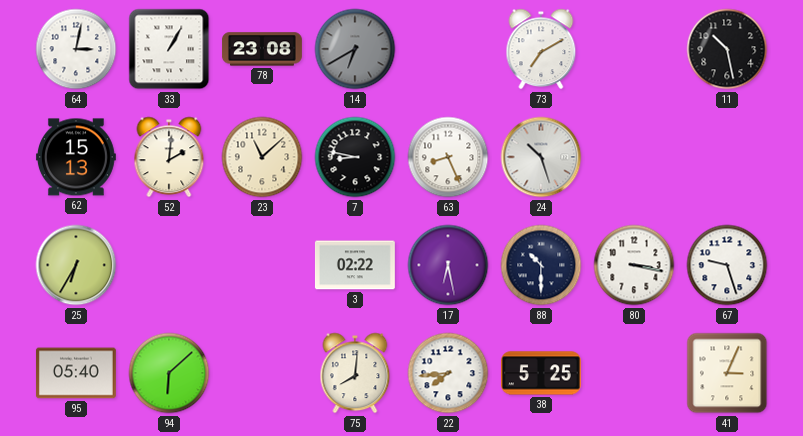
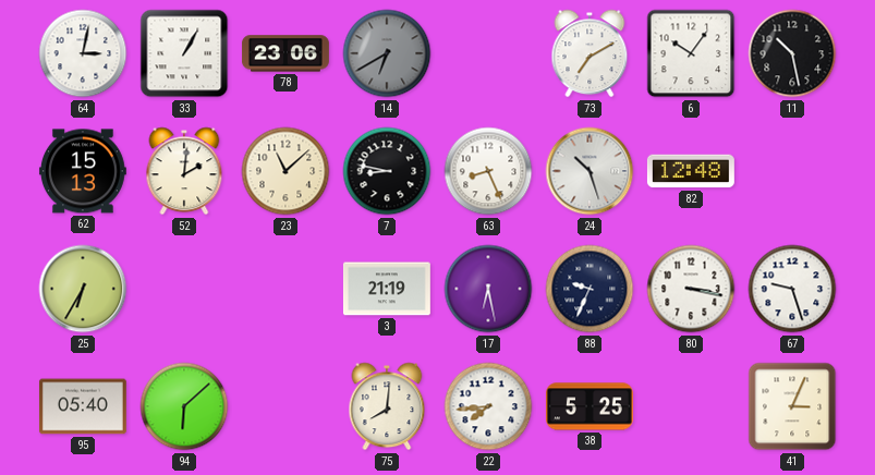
78: 23:08 -> 23:06
6: none -> 10:06
82: none -> 12:48
3: 02:22 -> 21:19
88: 10:30 -> 9:34
